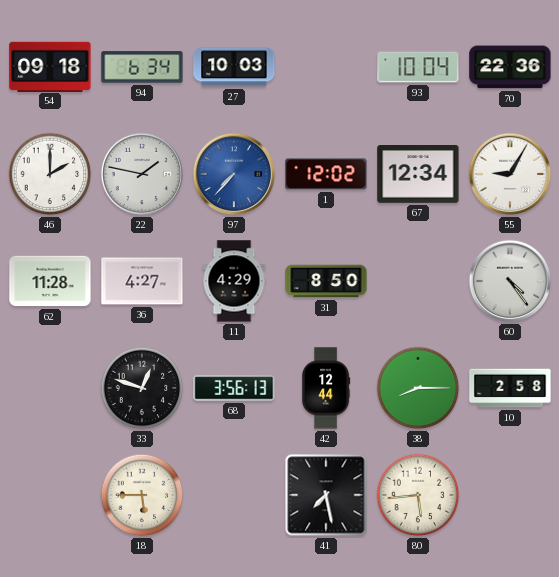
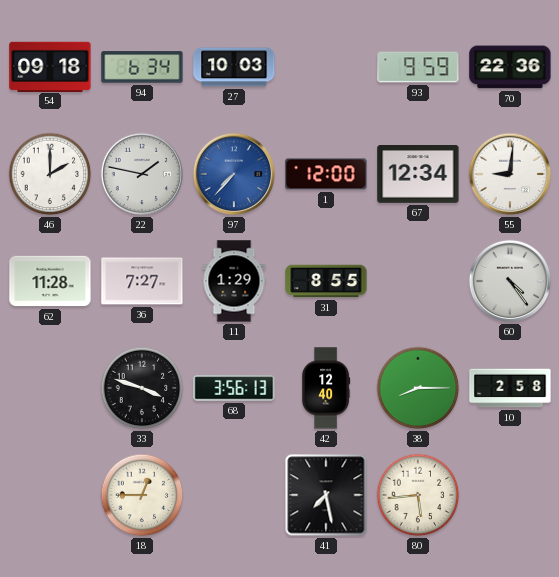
93: 10:04 -> 9:59
1: 12:02 -> 12:00
55: 9:05 -> 9:01
36: 4:27 -> 7:27
11: 4:29 -> 1:29
31: 8:50 -> 8:55
33: 12:48 -> 3:48
42: 12:44 -> 12:40
18: 5:45 -> 12:45
